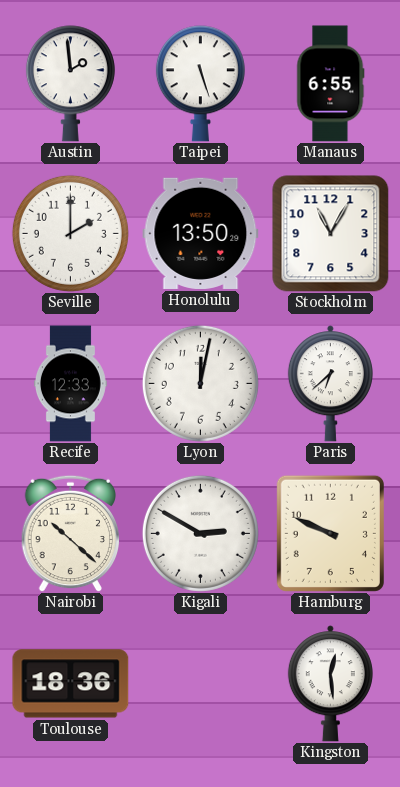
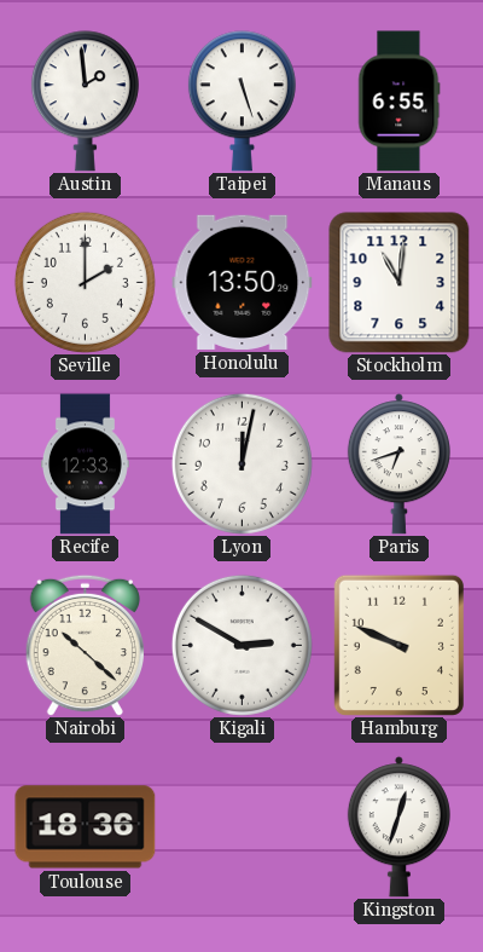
Stockholm: 11:05 -> 11:01
Paris: 6:38 -> 6:42
Kingston: 12:29 -> 12:33
